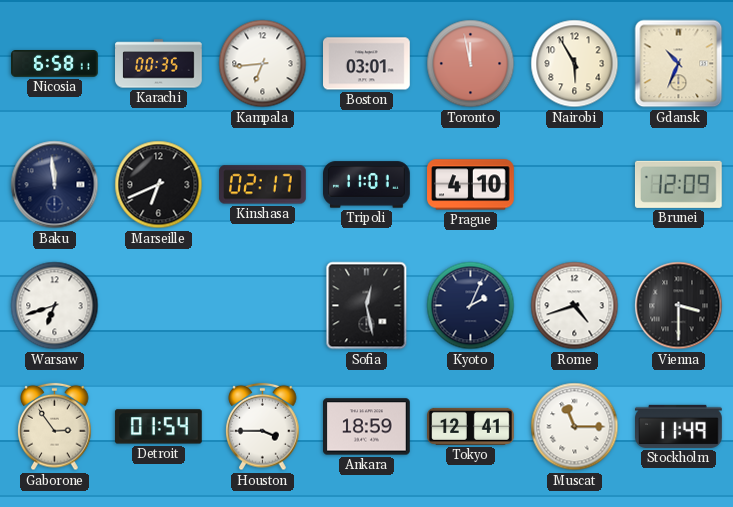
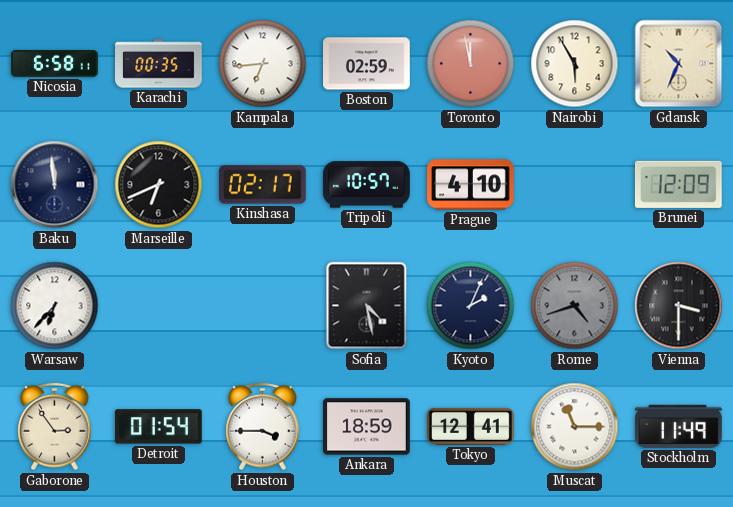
Boston: 03:01 -> 02:59
Tripoli: 11:01 -> 10:57
Warsaw: 6:42 -> 6:37
Sofia: 12:28 -> 4:28
Rome dial: white -> grey
